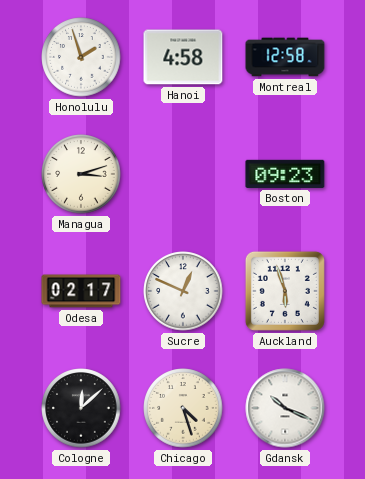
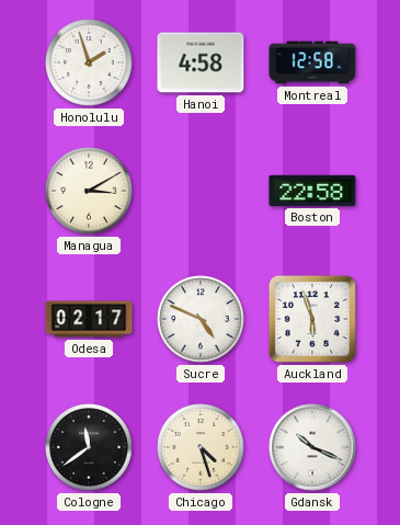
Managua: 3:12 -> 3:10
Boston: 09:23 -> 22:58
Sucre: 12:49 -> 4:49
Cologne: 12:08 -> 11:39
